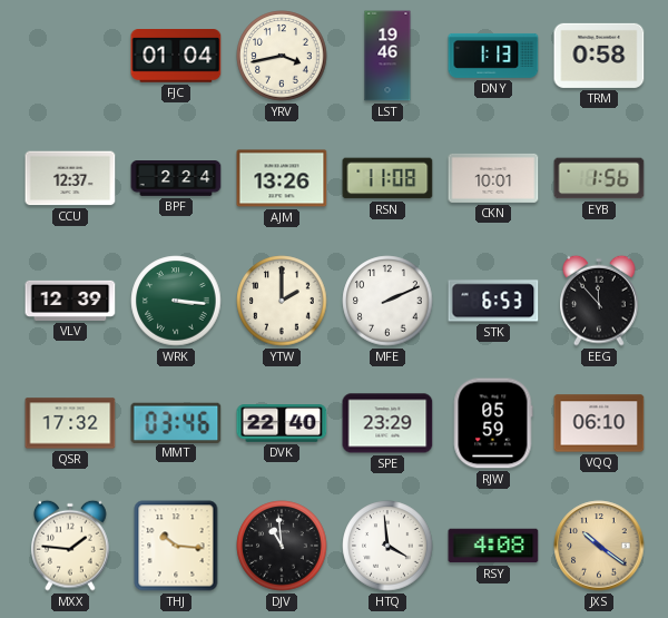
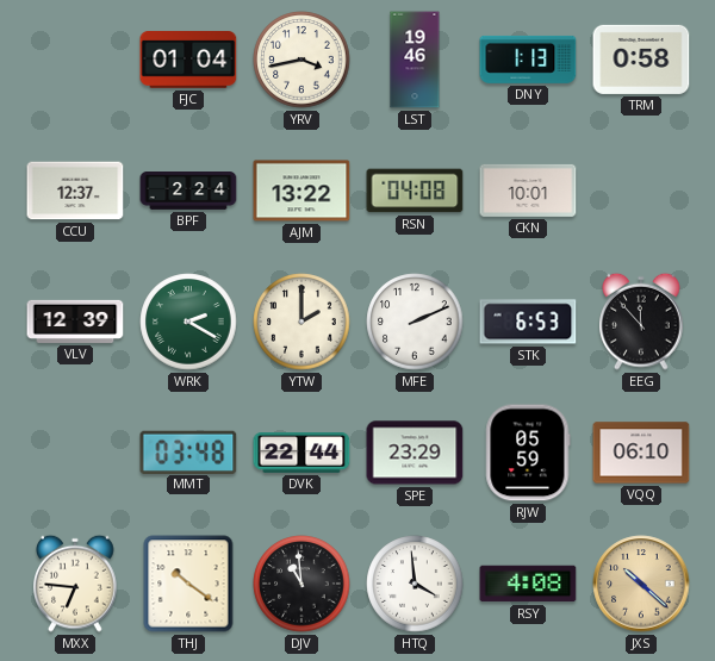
AJM: 13:26 -> 13:22
RSN: 11:08 -> 04:08
EYB: 1:56 -> none
WRK: 3:16 -> 2:20
QSR: 17:32 -> none
MMT: 03:46 -> 03:48
DVK: 22:40 -> 22:44
MXX: 1:46 -> 6:46
THJ: 10:16 -> 10:21
JXS: 10:21 -> 10:22
